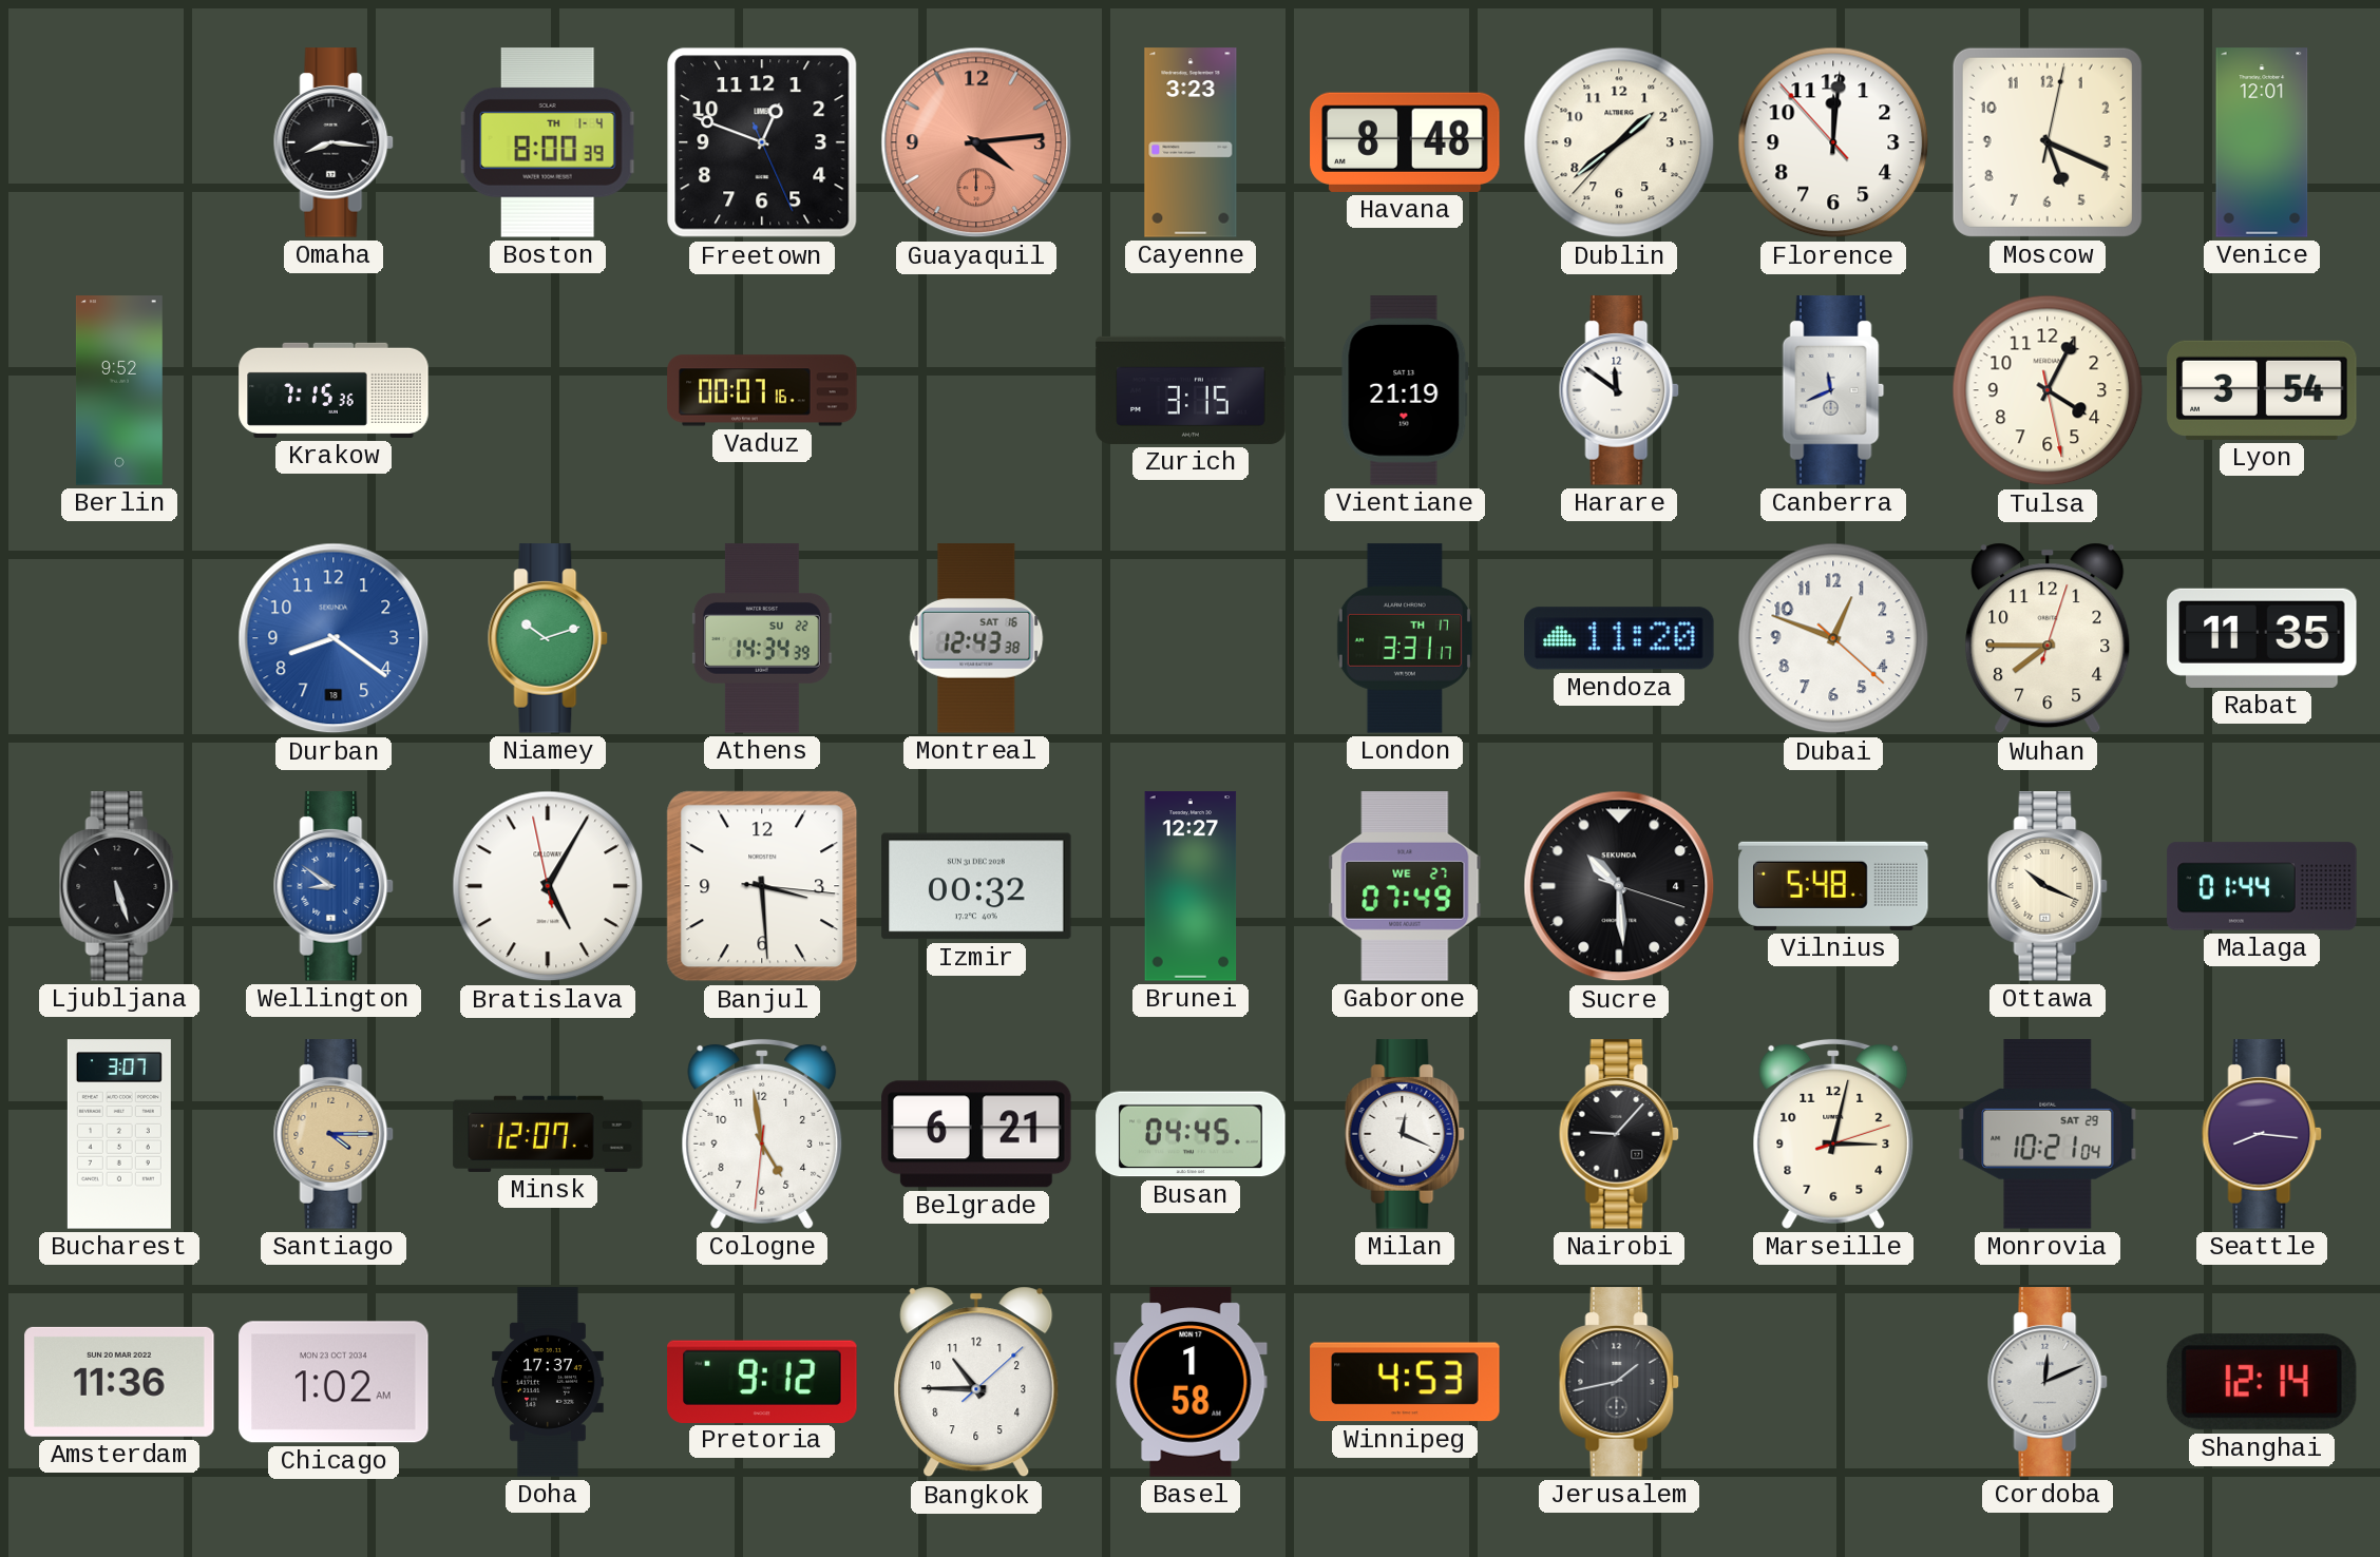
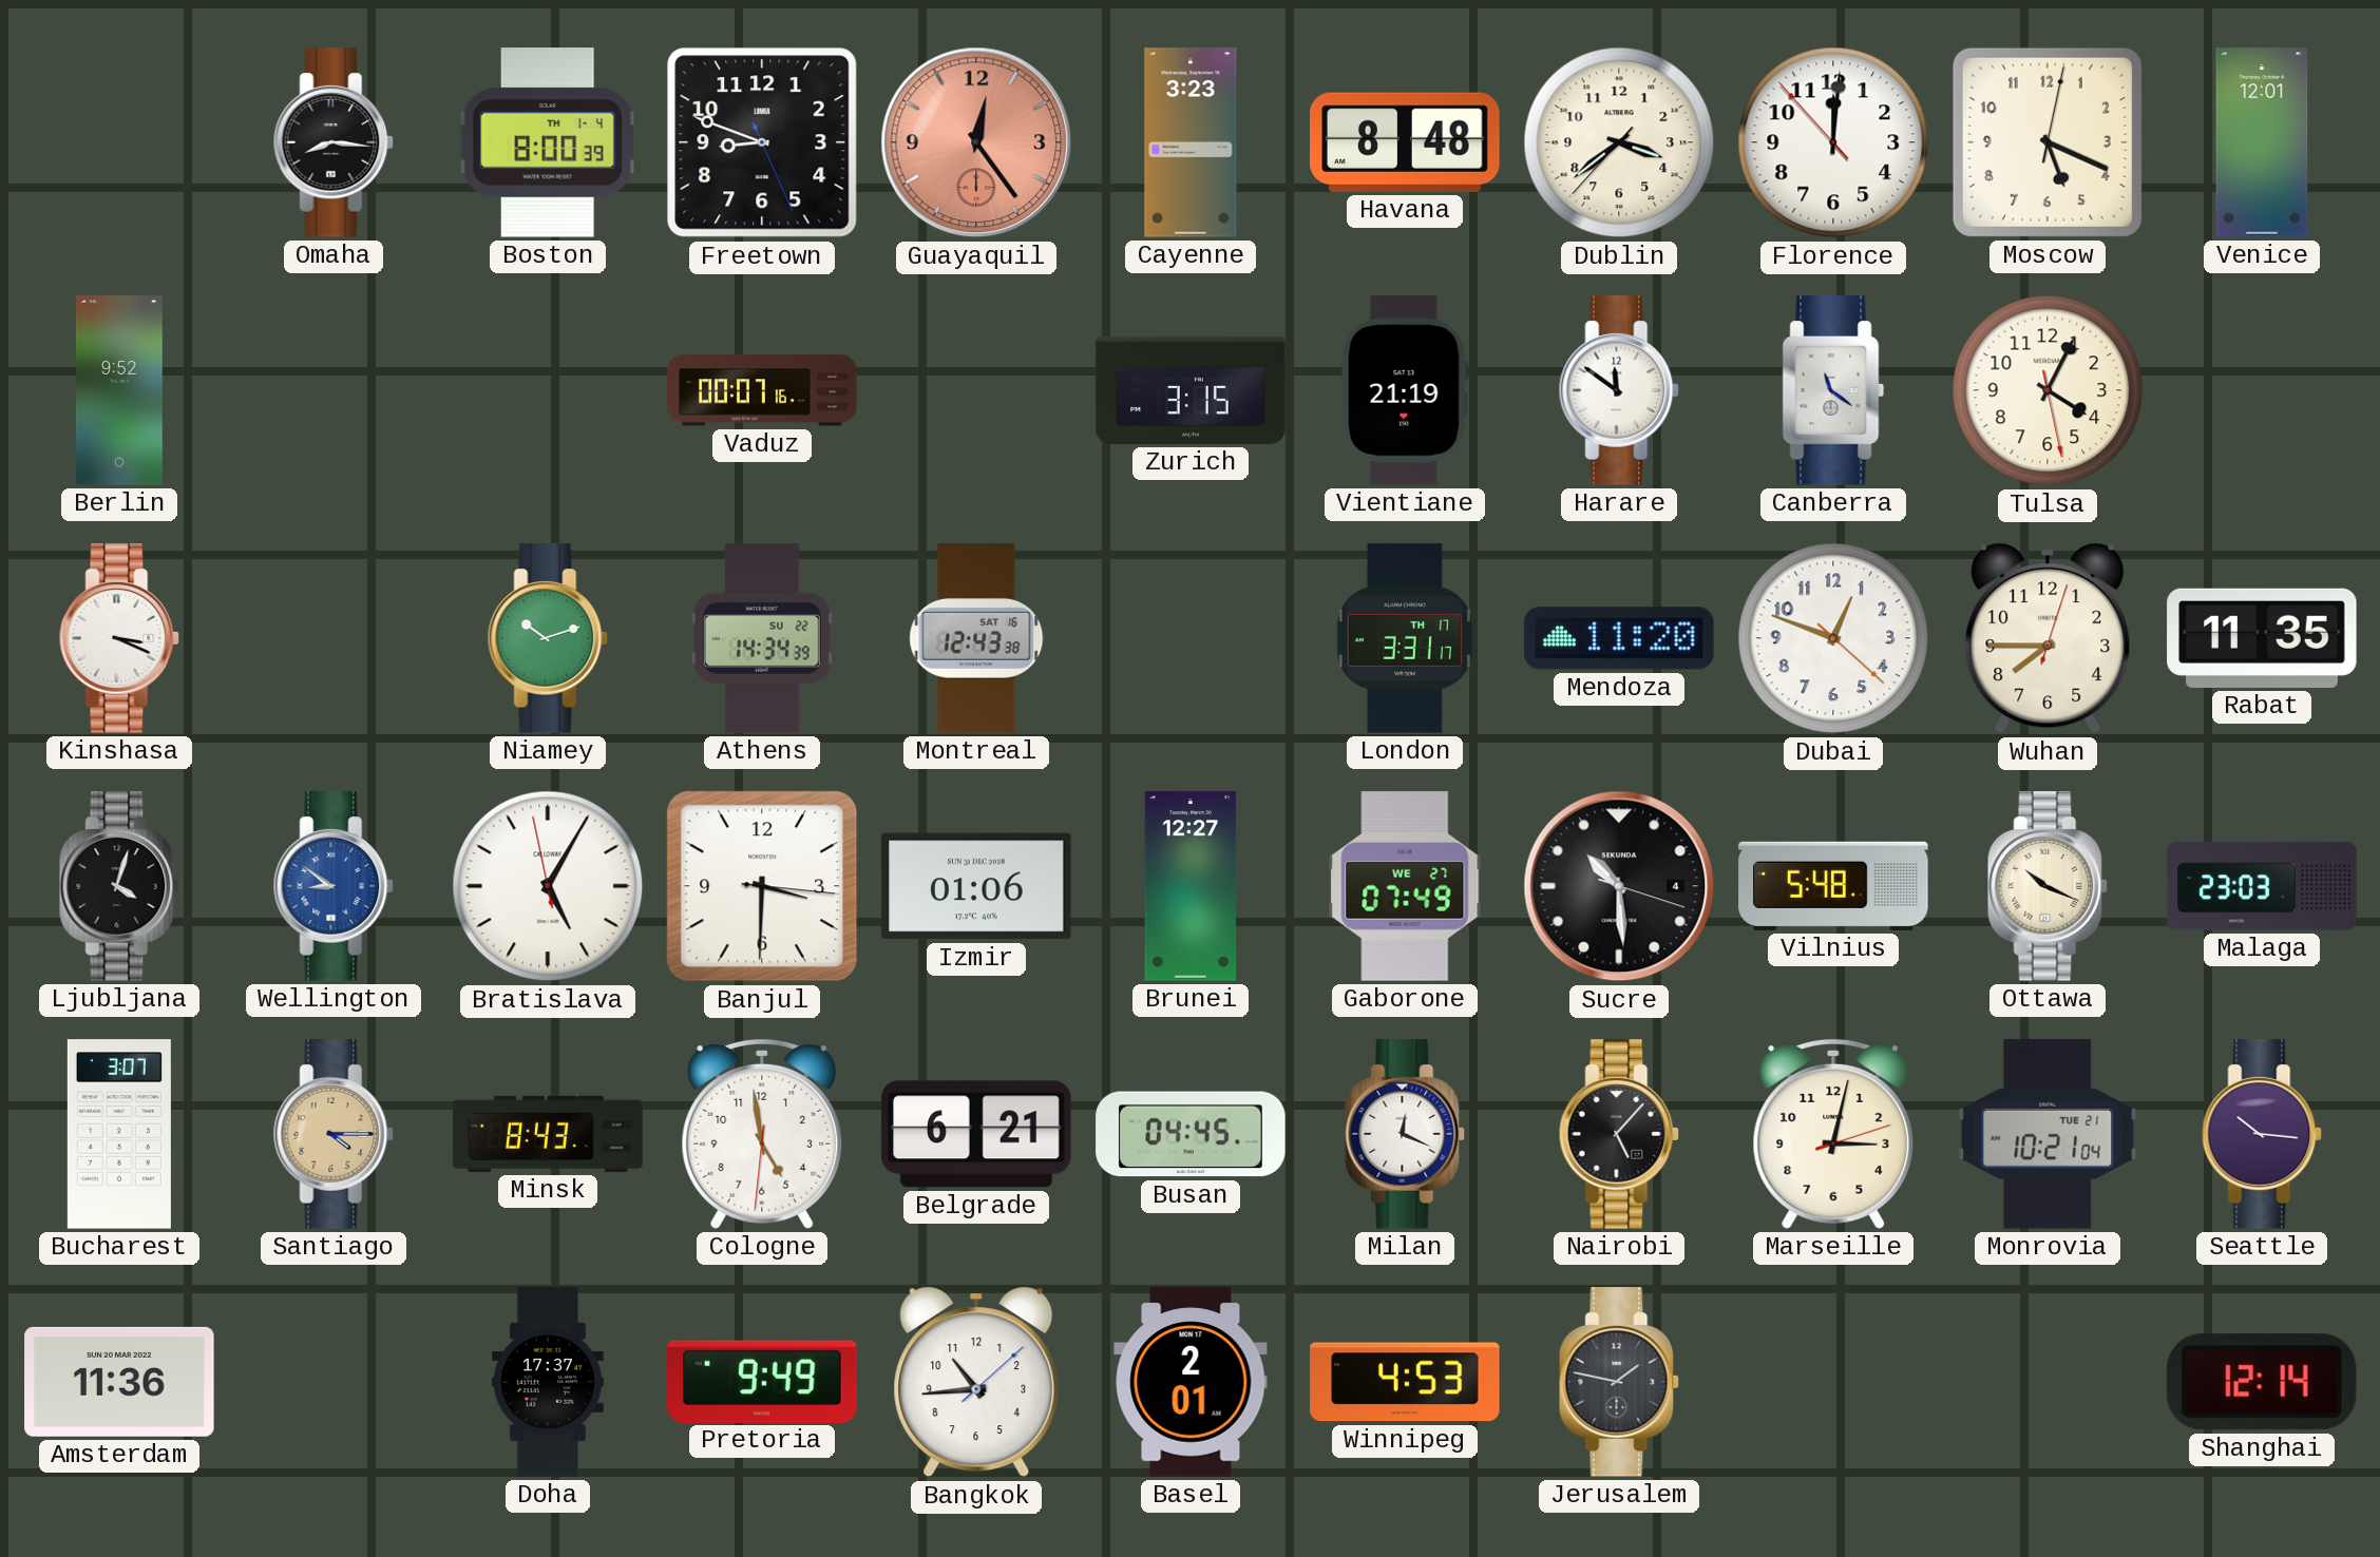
Freetown: 12:48 -> 8:48
Guayaquil: 4:14 -> 12:24
Dublin: 1:38 -> 3:38
Krakow: 7:15 -> none
Canberra: 11:41 -> 11:21
Lyon: 3:54 -> none
Kinshasa: none -> 3:19
Durban: 8:21 -> none
Ljubljana: 5:27 -> 4:03
Banjul: 3:29 -> 3:30
Izmir: 00:32 -> 01:06
Malaga: 01:44 -> 23:03
Minsk: 12:07 -> 8:43
Nairobi: 9:07 -> 5:07
Monrovia date: SAT 29 -> TUE 21
Seattle: 8:16 -> 10:16
Chicago: 1:02 -> none
Pretoria: 9:12 -> 9:49
Bangkok: 10:45 -> 10:44
Basel: 1:58 -> 2:01
Jerusalem: 1:43 -> 1:47
Cordoba: 12:11 -> none
